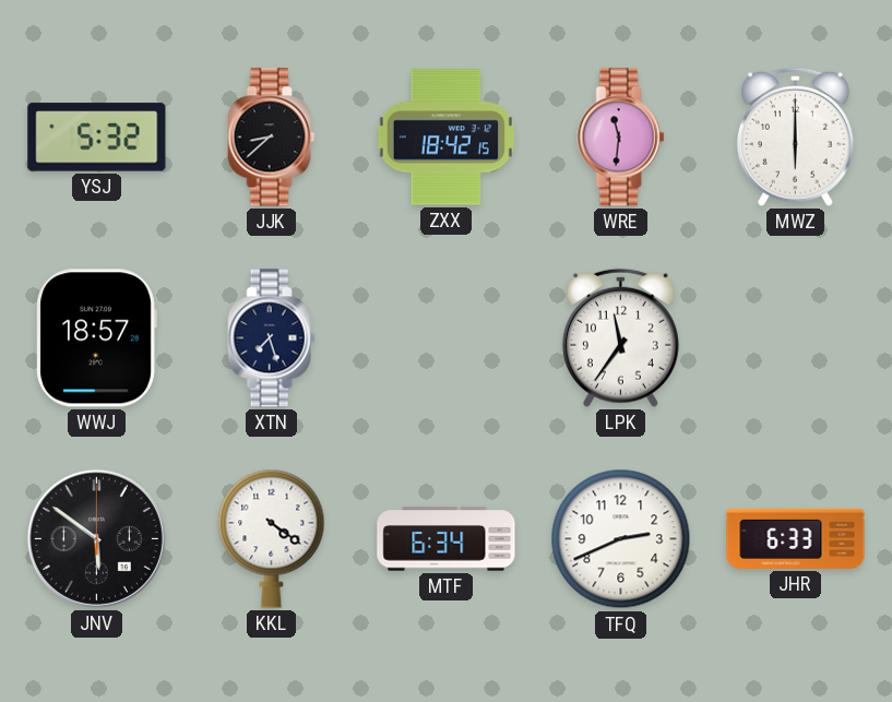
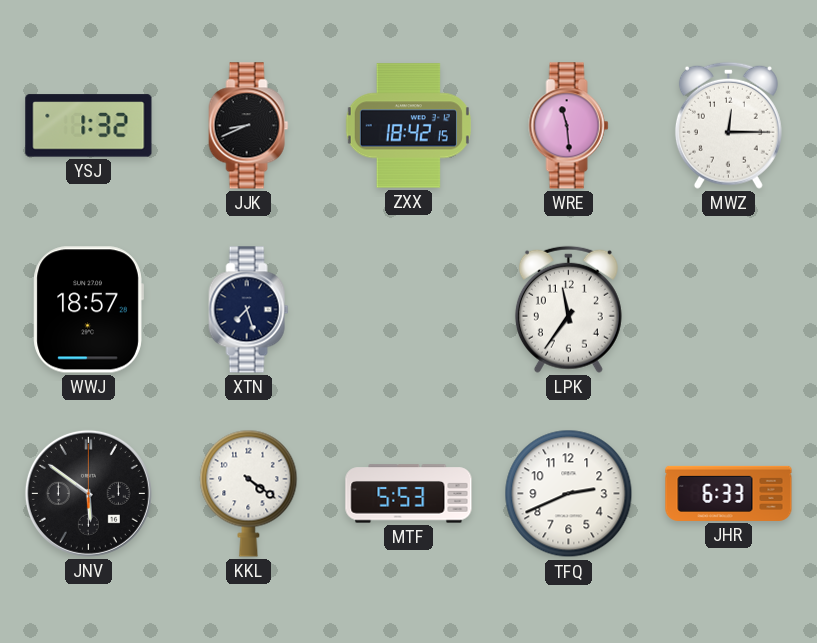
YSJ: 5:32 -> 1:32
JJK: 8:38 -> 8:41
WRE: 11:31 -> 11:29
MWZ: 6:00 -> 12:15
MTF: 6:34 -> 5:53
